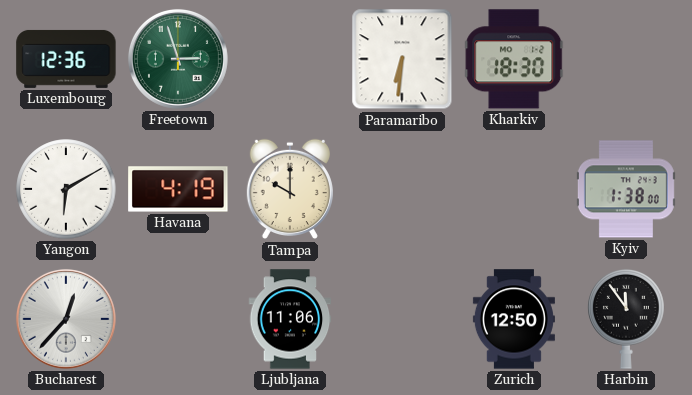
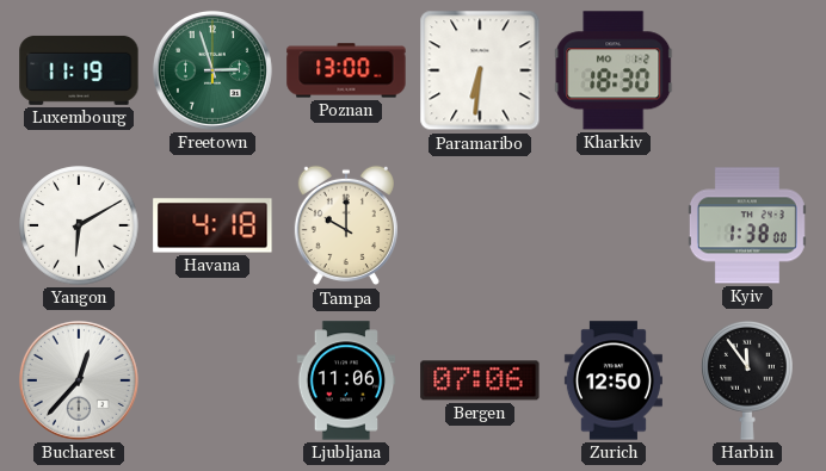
Luxembourg: 12:36 -> 11:19
Poznan: none -> 13:00
Havana: 4:19 -> 4:18
Bergen: none -> 07:06
